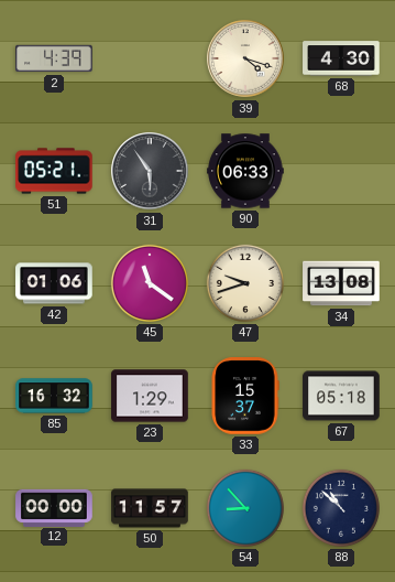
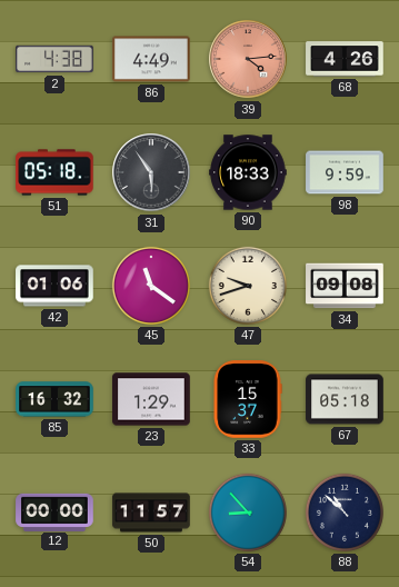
2: 4:39 -> 4:38
86: none -> 4:49
39: 4:18 -> 4:14
39 dial: cream -> salmon
68: 4:30 -> 4:26
51: 05:21 -> 05:18
90: 06:33 -> 18:33
98: none -> 9:59
34: 13:08 -> 09:08
